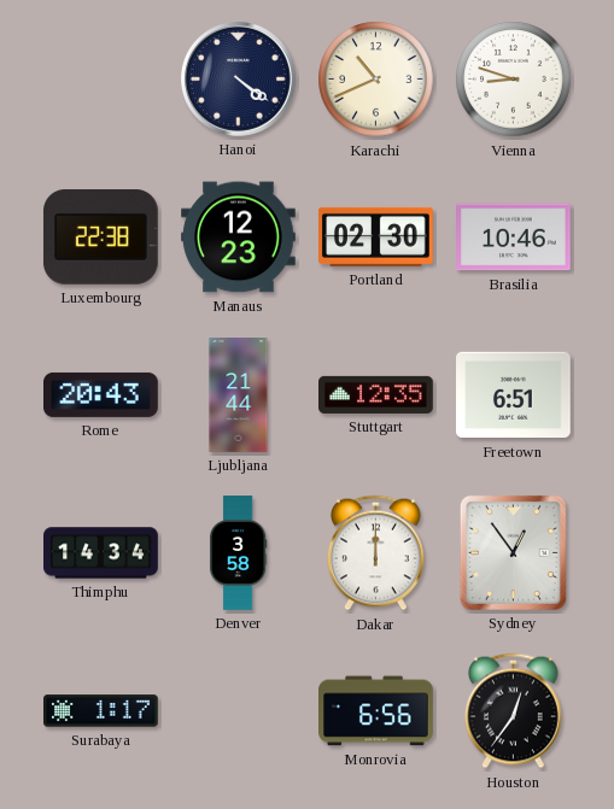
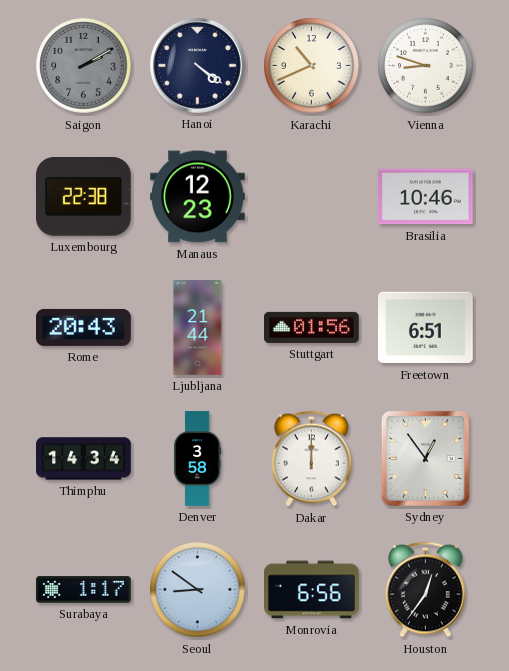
Saigon: none -> 2:10
Portland: 02:30 -> none
Stuttgart: 12:35 -> 01:56
Seoul: none -> 8:51
